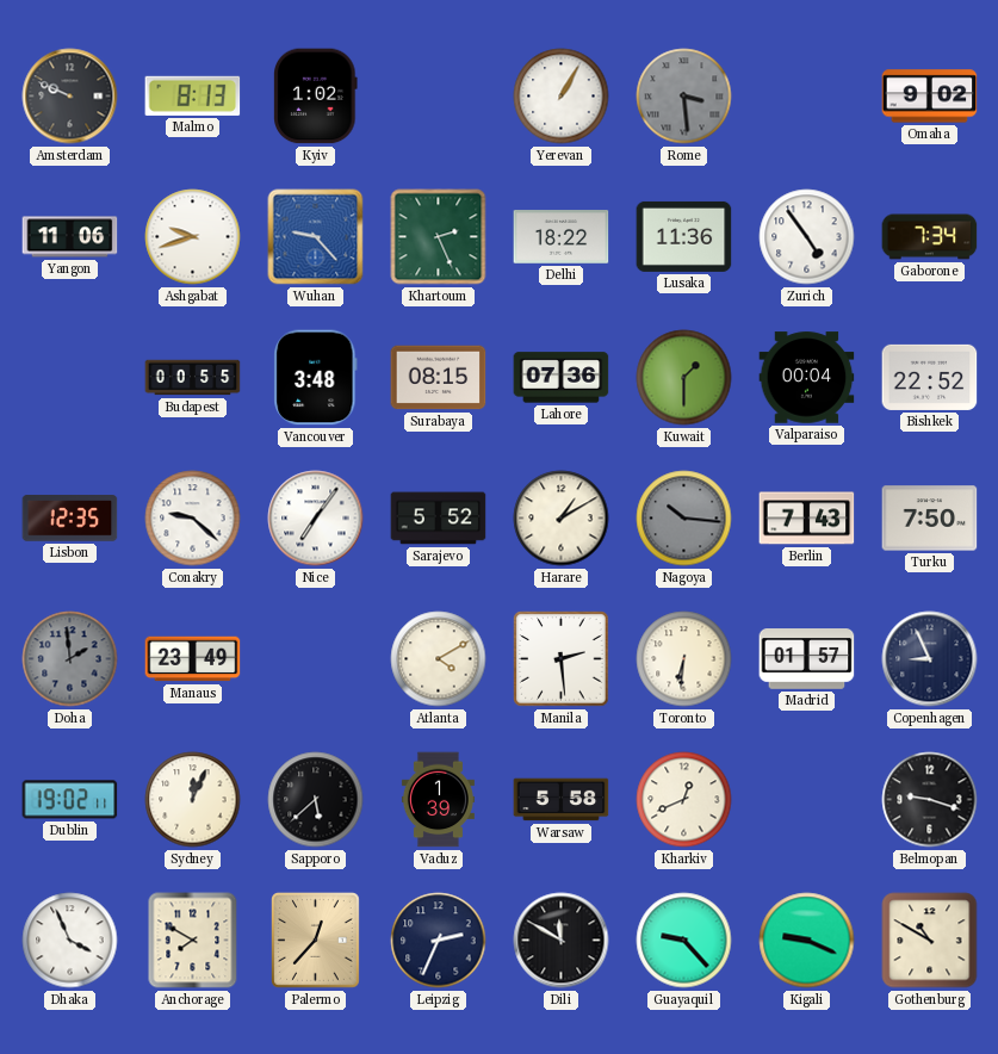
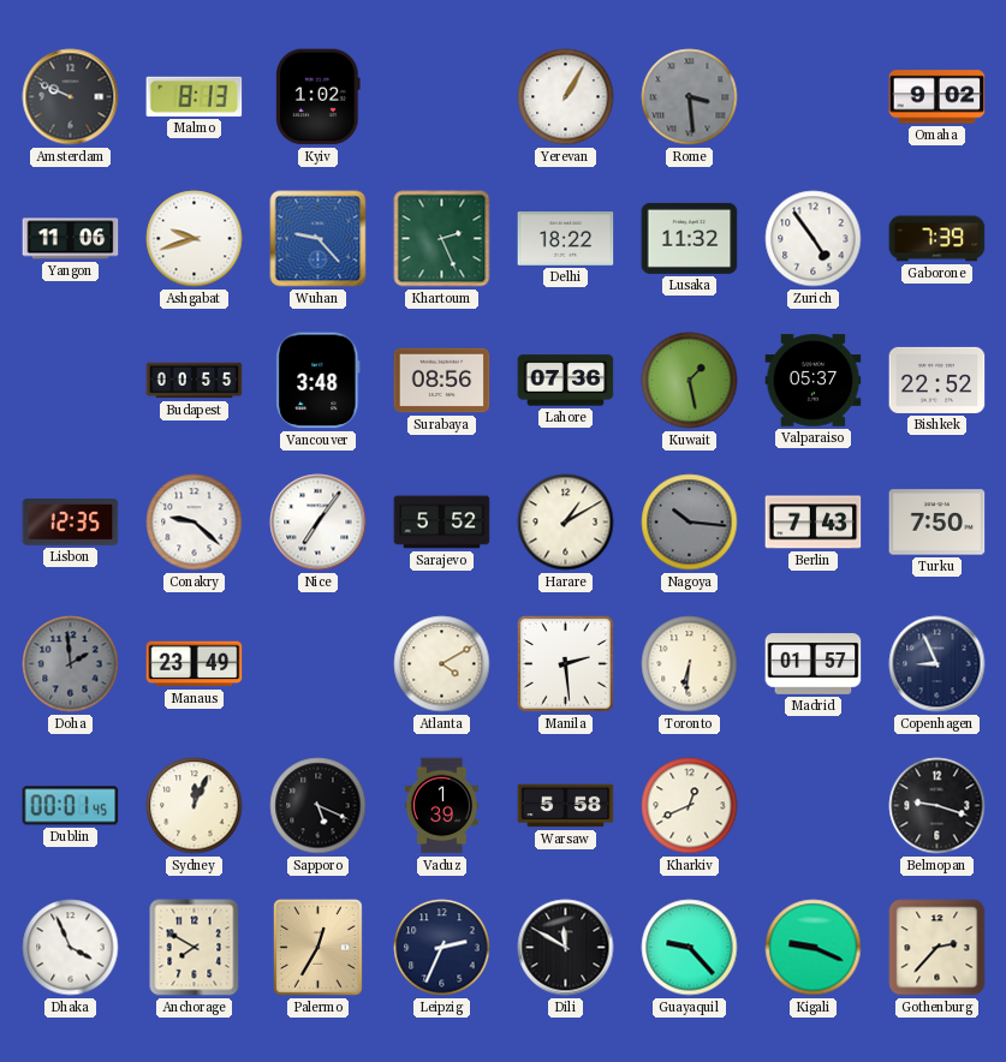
Lusaka: 11:36 -> 11:32
Gaborone: 7:34 -> 7:39
Surabaya: 08:15 -> 08:56
Kuwait: 1:30 -> 1:28
Valparaiso: 00:04 -> 05:37
Dublin: 19:02 -> 00:01
Sapporo: 5:38 -> 5:19
Palermo: 12:37 -> 12:35
Gothenburg: 10:50 -> 2:37
